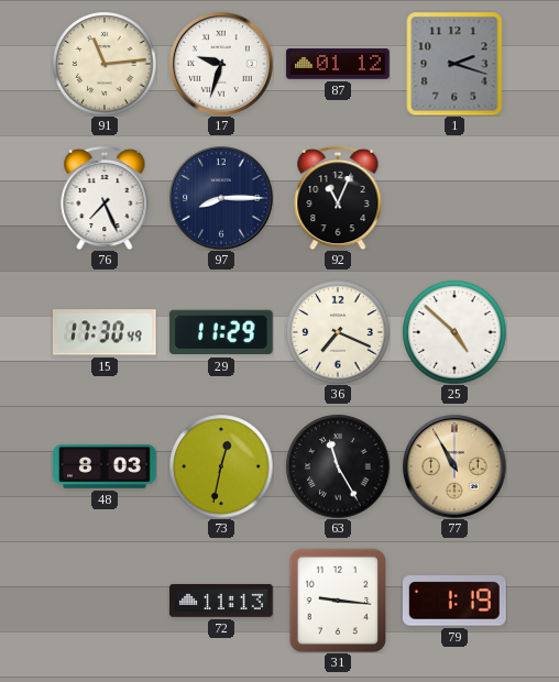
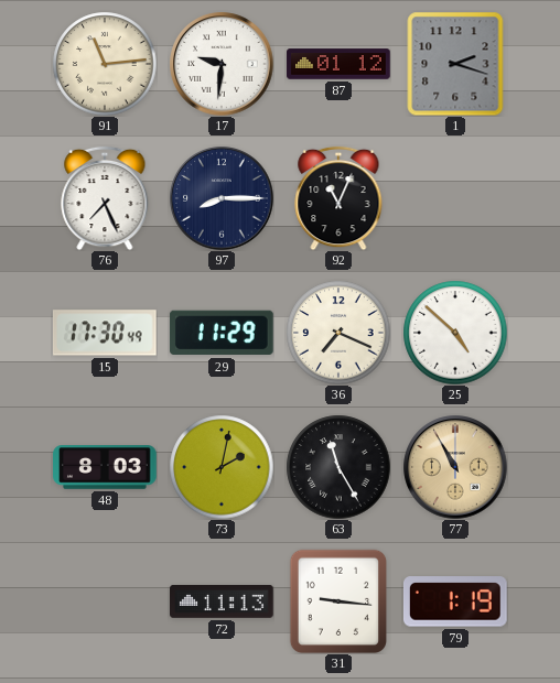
17: 9:33 -> 9:31
73: 12:32 -> 2:02
